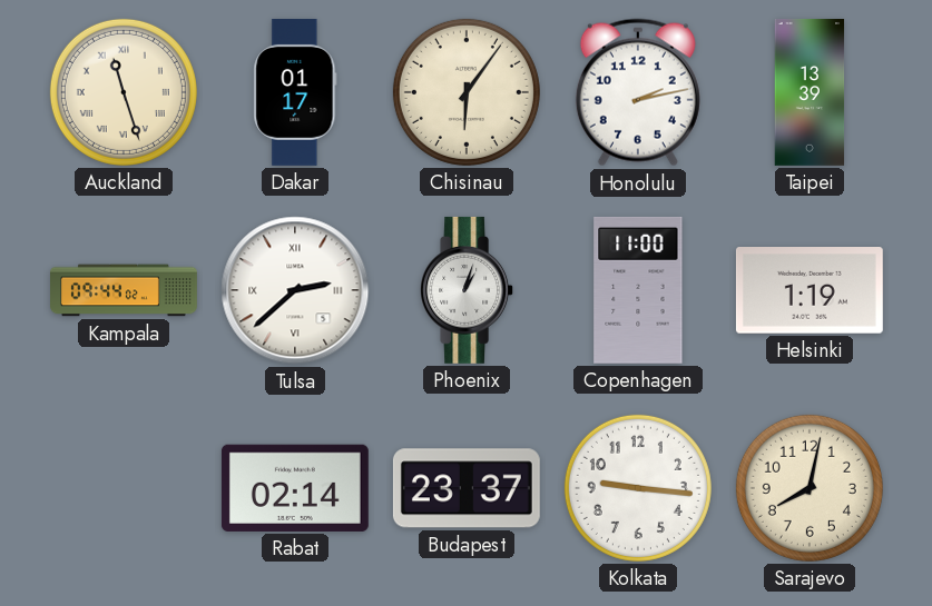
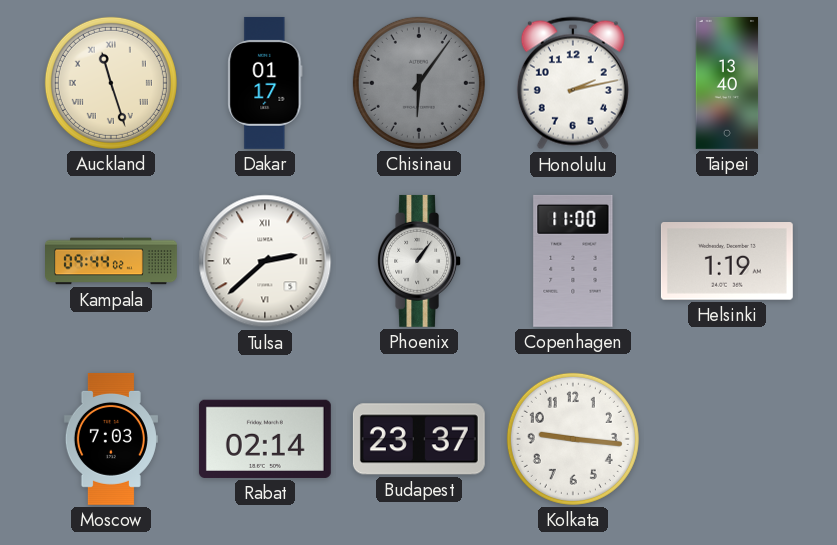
Chisinau dial: cream -> grey
Taipei: 13:39 -> 13:40
Phoenix: 1:03 -> 1:06
Moscow: none -> 7:03
Sarajevo: 8:02 -> none
